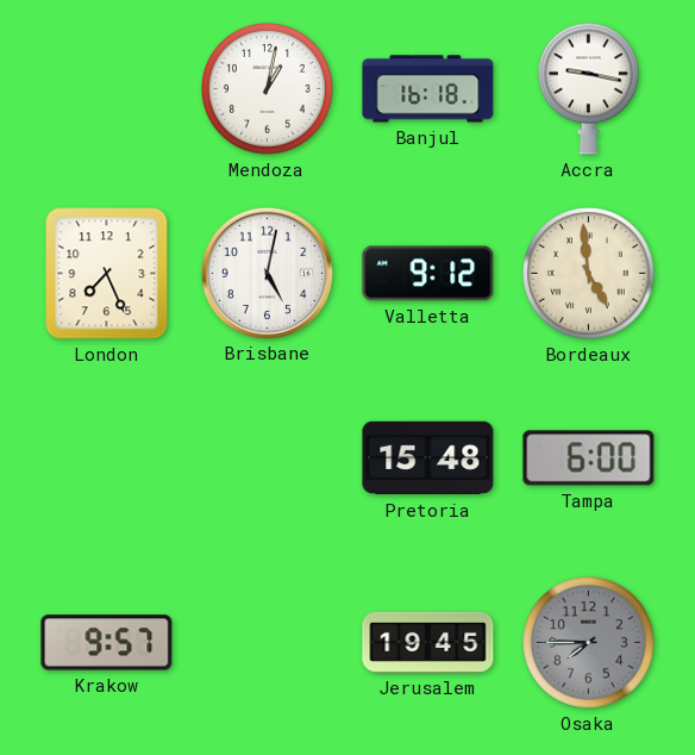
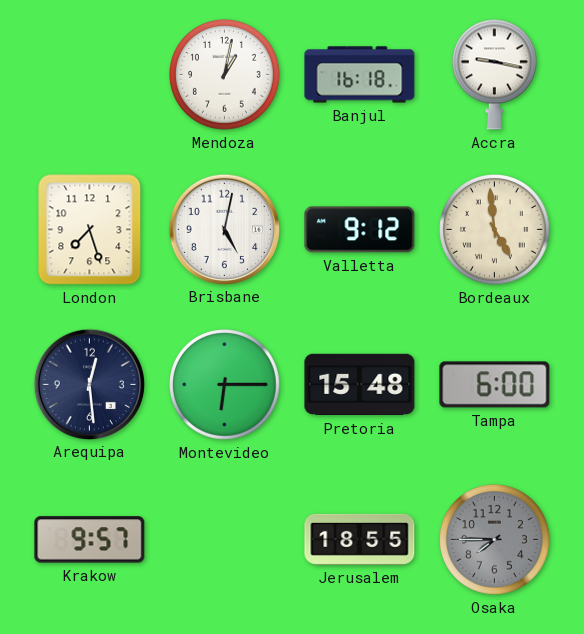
London: 7:26 -> 7:27
Arequipa: none -> 12:29
Montevideo: none -> 6:15
Jerusalem: 19:45 -> 18:55
